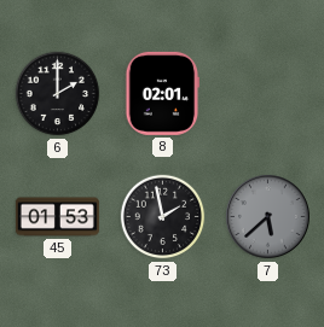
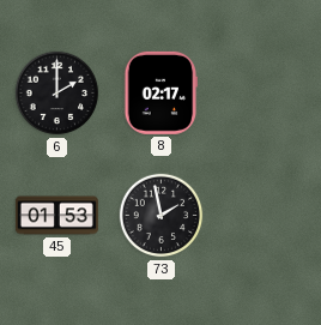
8: 02:01 -> 02:17
7: 5:38 -> none
